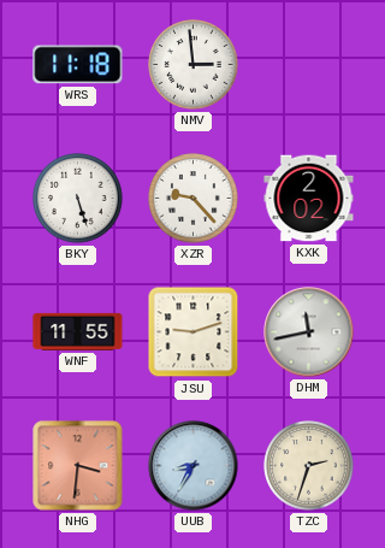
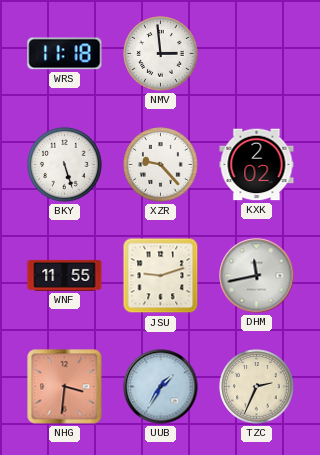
UUB: 8:35 -> 1:35
TZC: 2:33 -> 2:34
